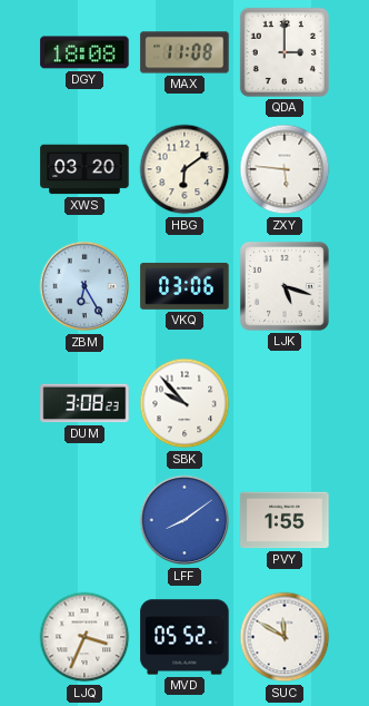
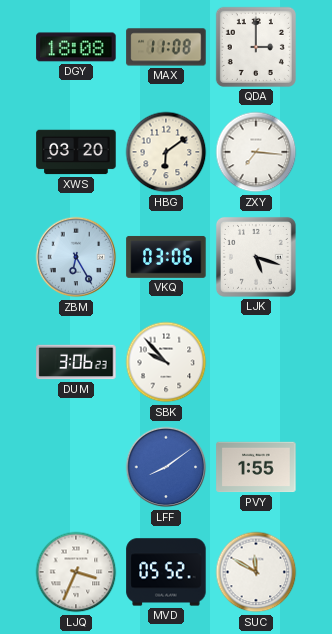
ZXY: 5:46 -> 7:16
DUM: 3:08 -> 3:06
